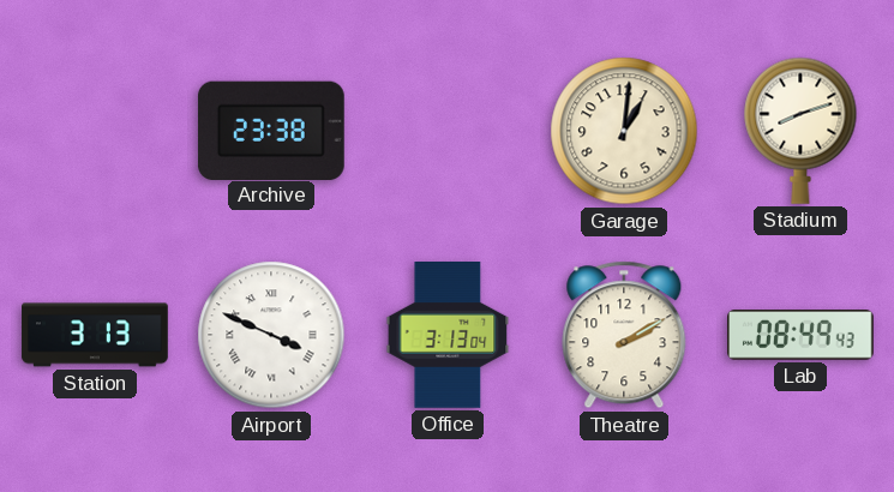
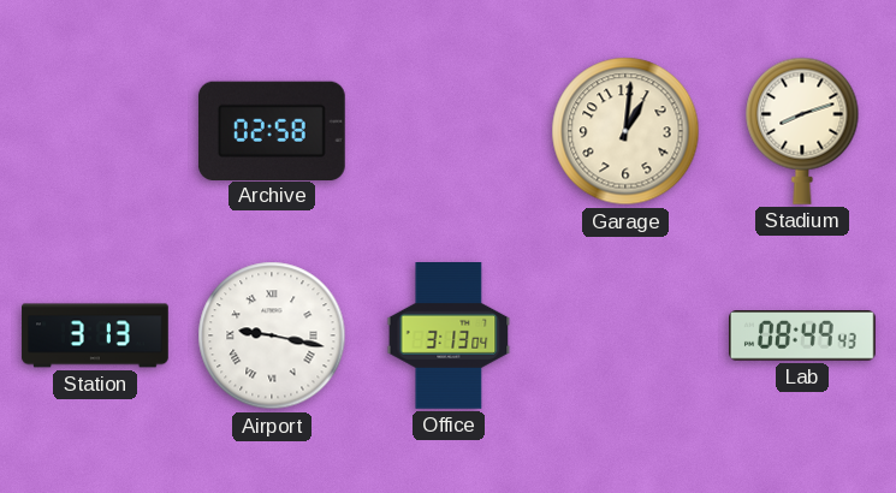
Archive: 23:38 -> 02:58
Airport: 3:49 -> 9:17
Theatre: 2:10 -> none
